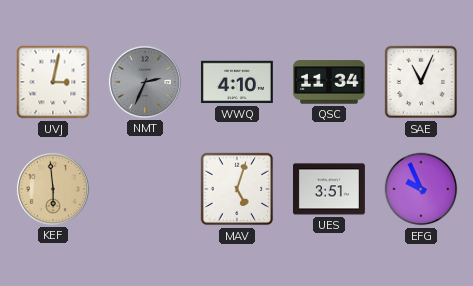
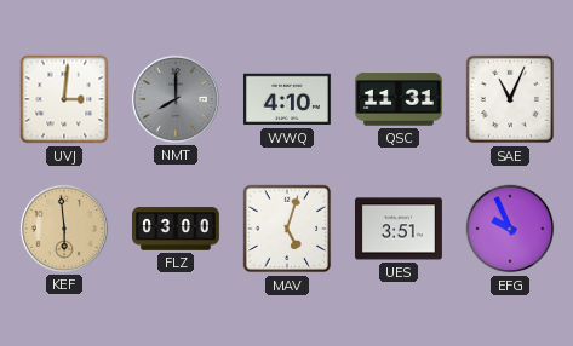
UVJ: 3:02 -> 3:01
NMT: 2:34 -> 8:00
QSC: 11:34 -> 11:31
FLZ: none -> 03:00
